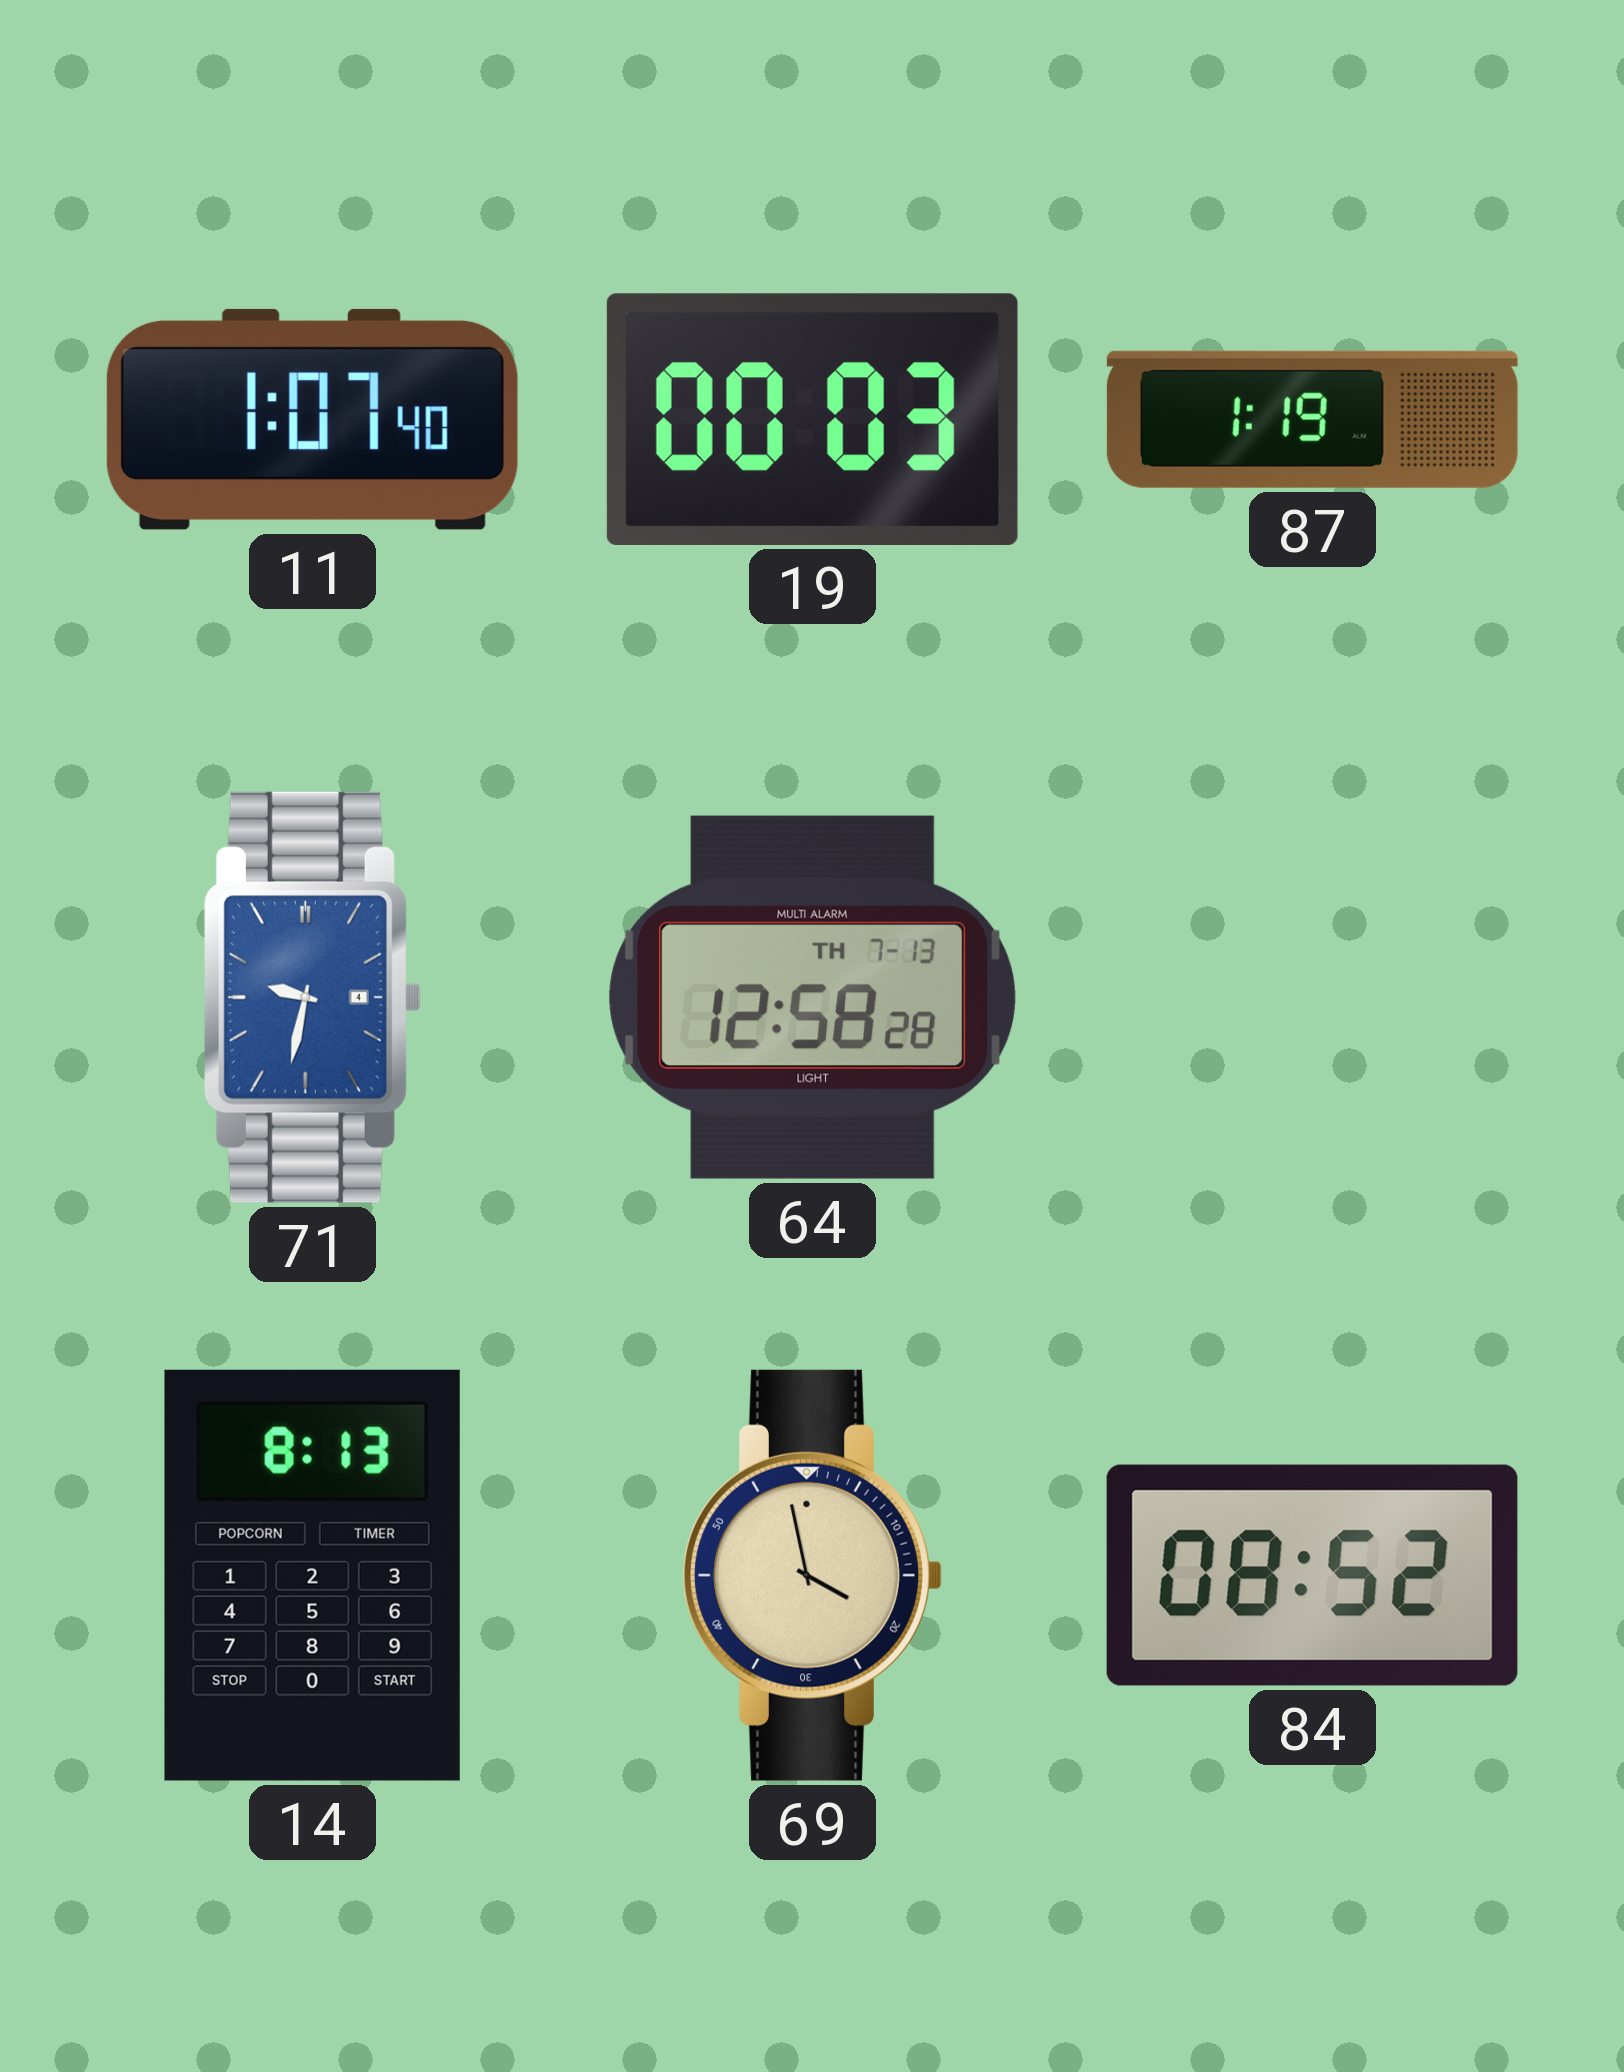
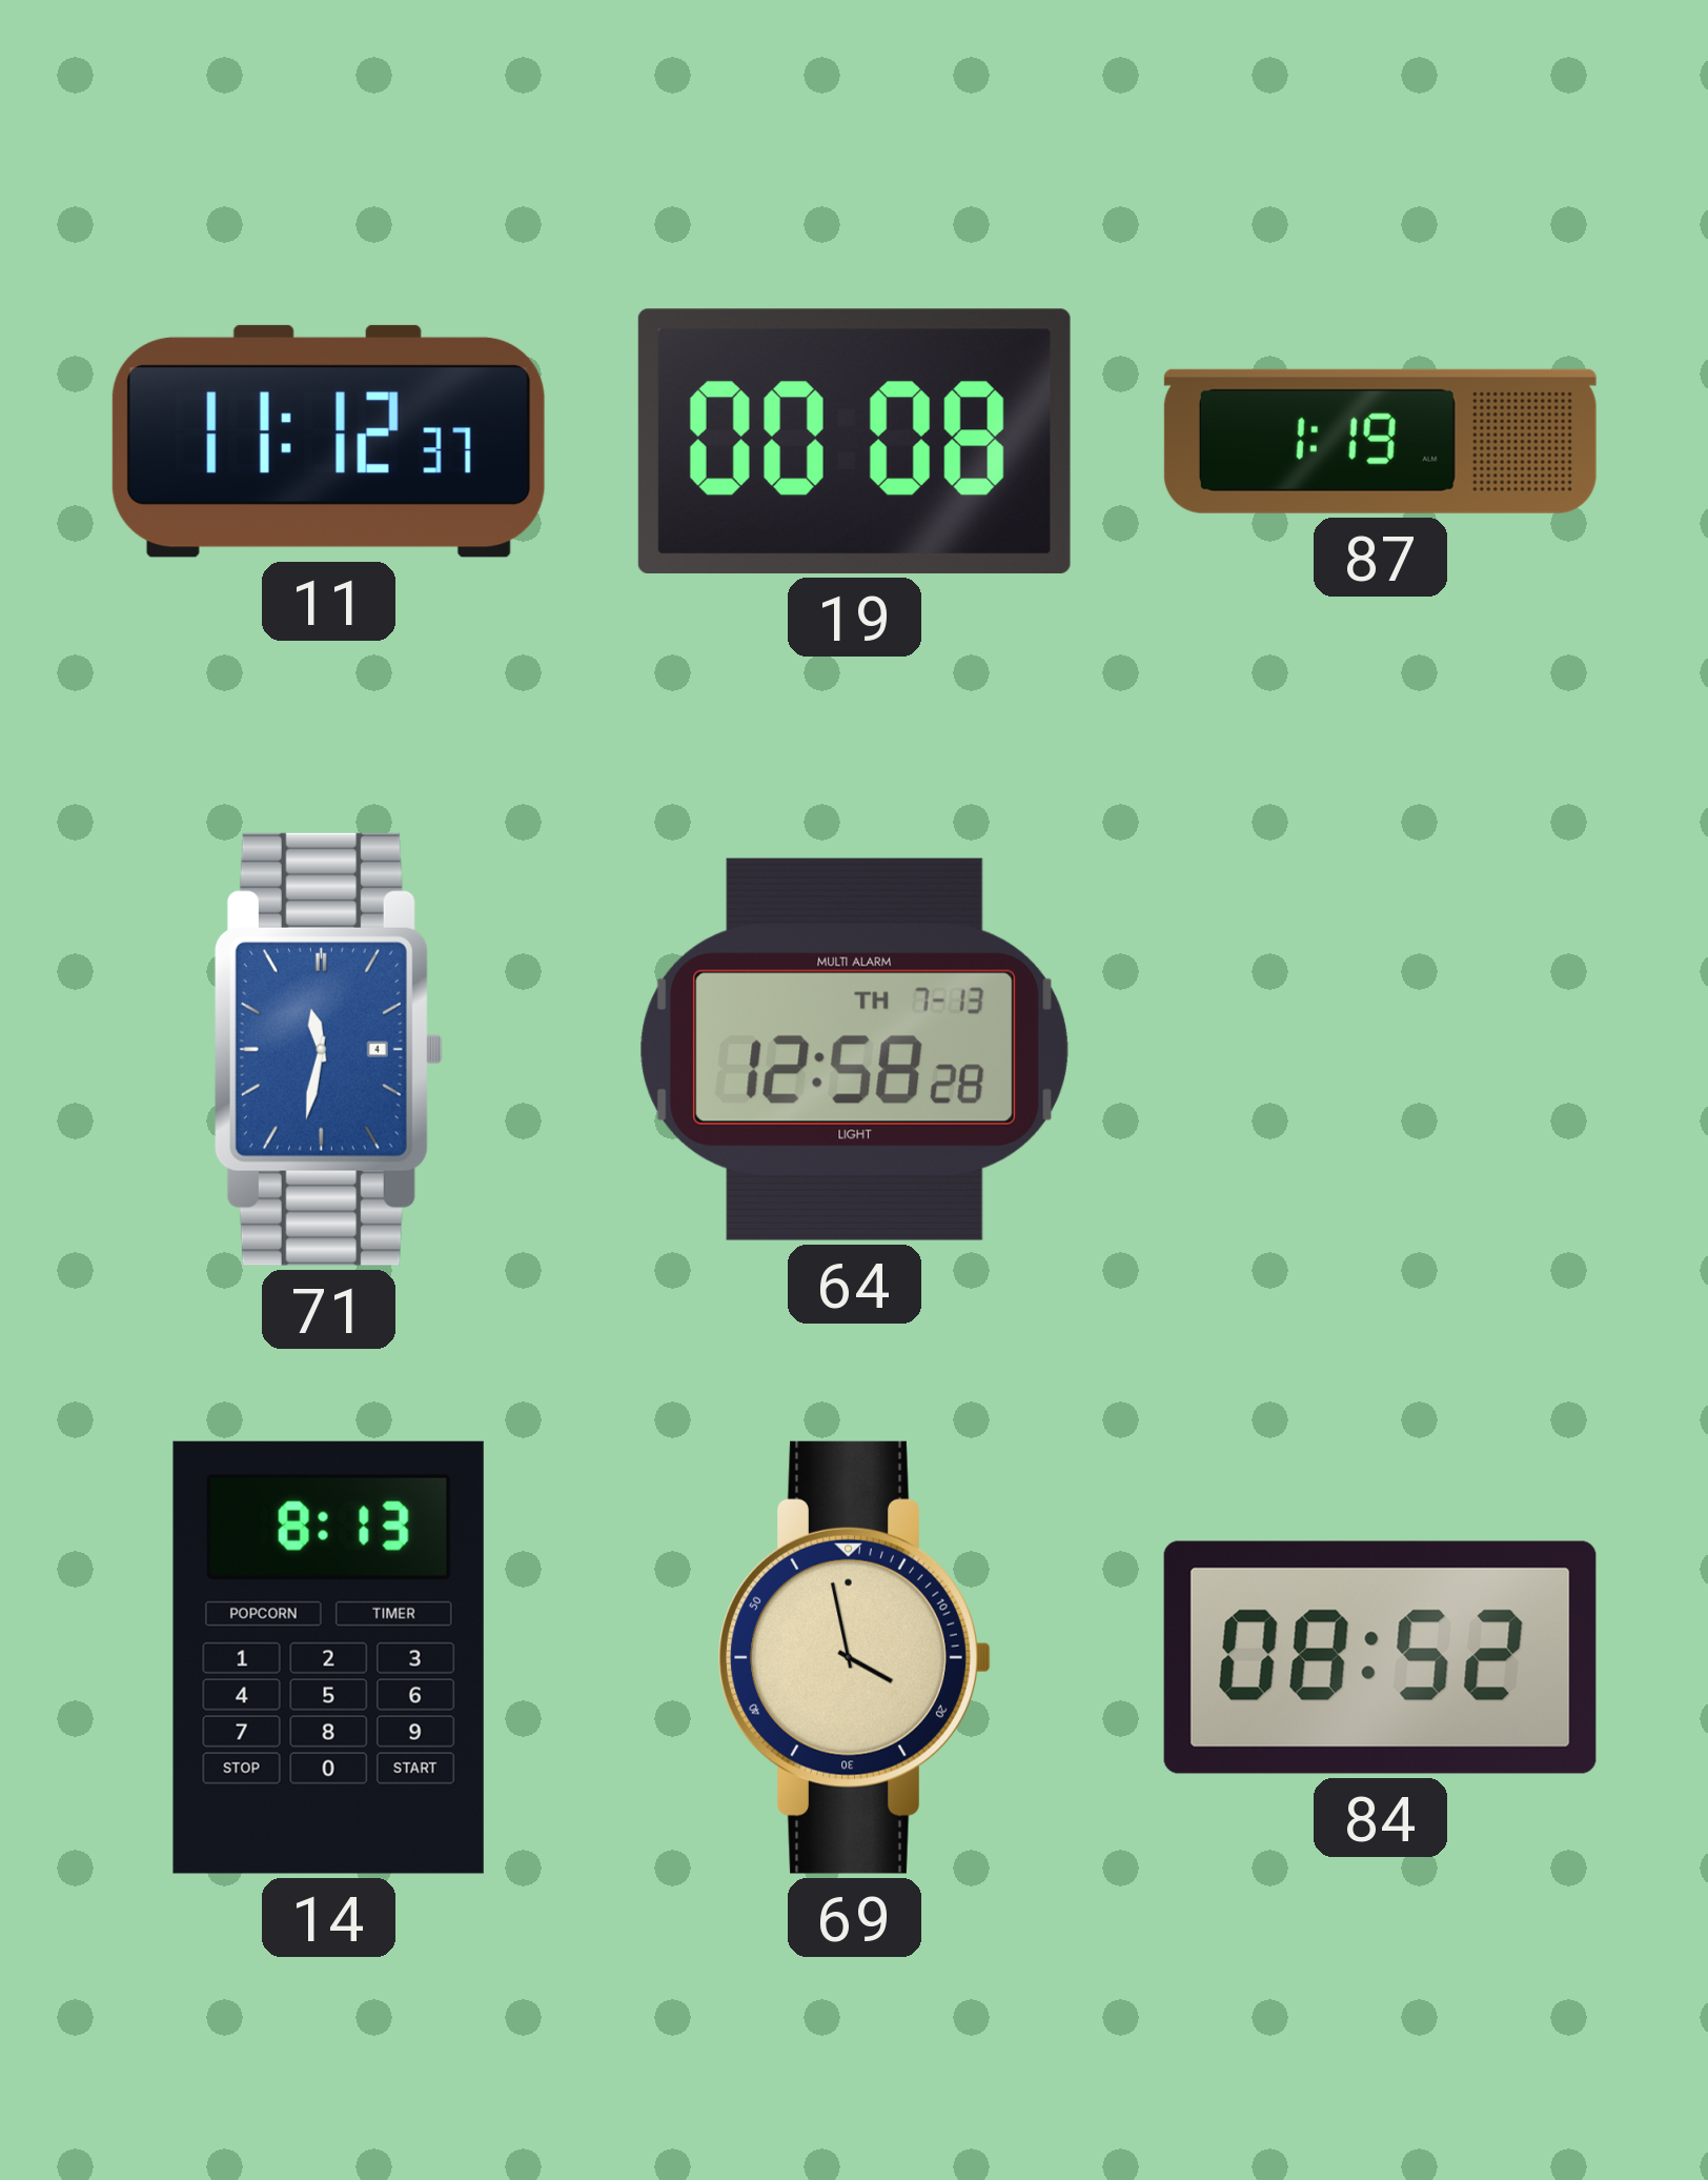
11: 1:07 -> 11:12
19: 00:03 -> 00:08
71: 9:32 -> 11:32
